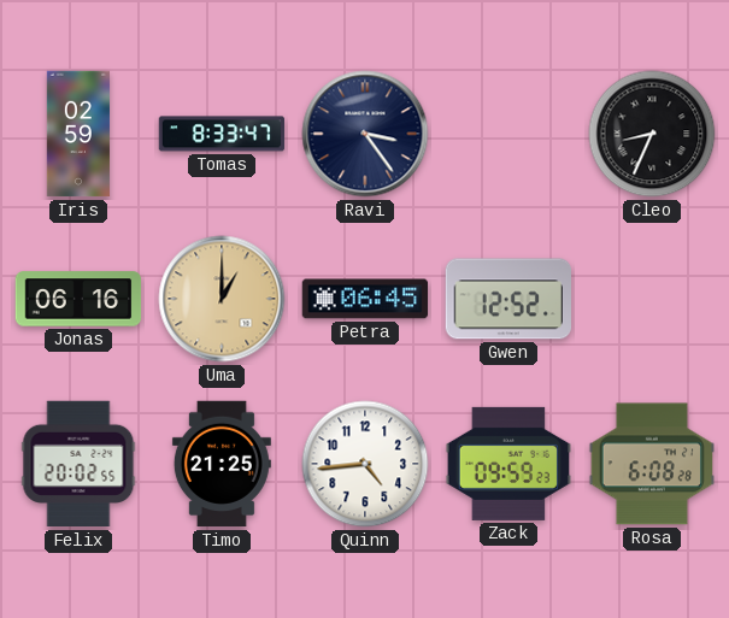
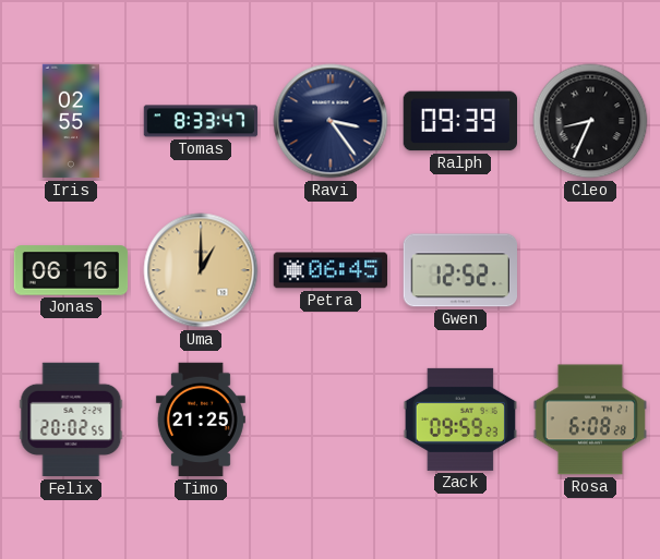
Iris: 02:59 -> 02:55
Ralph: none -> 09:39
Quinn: 4:44 -> none
